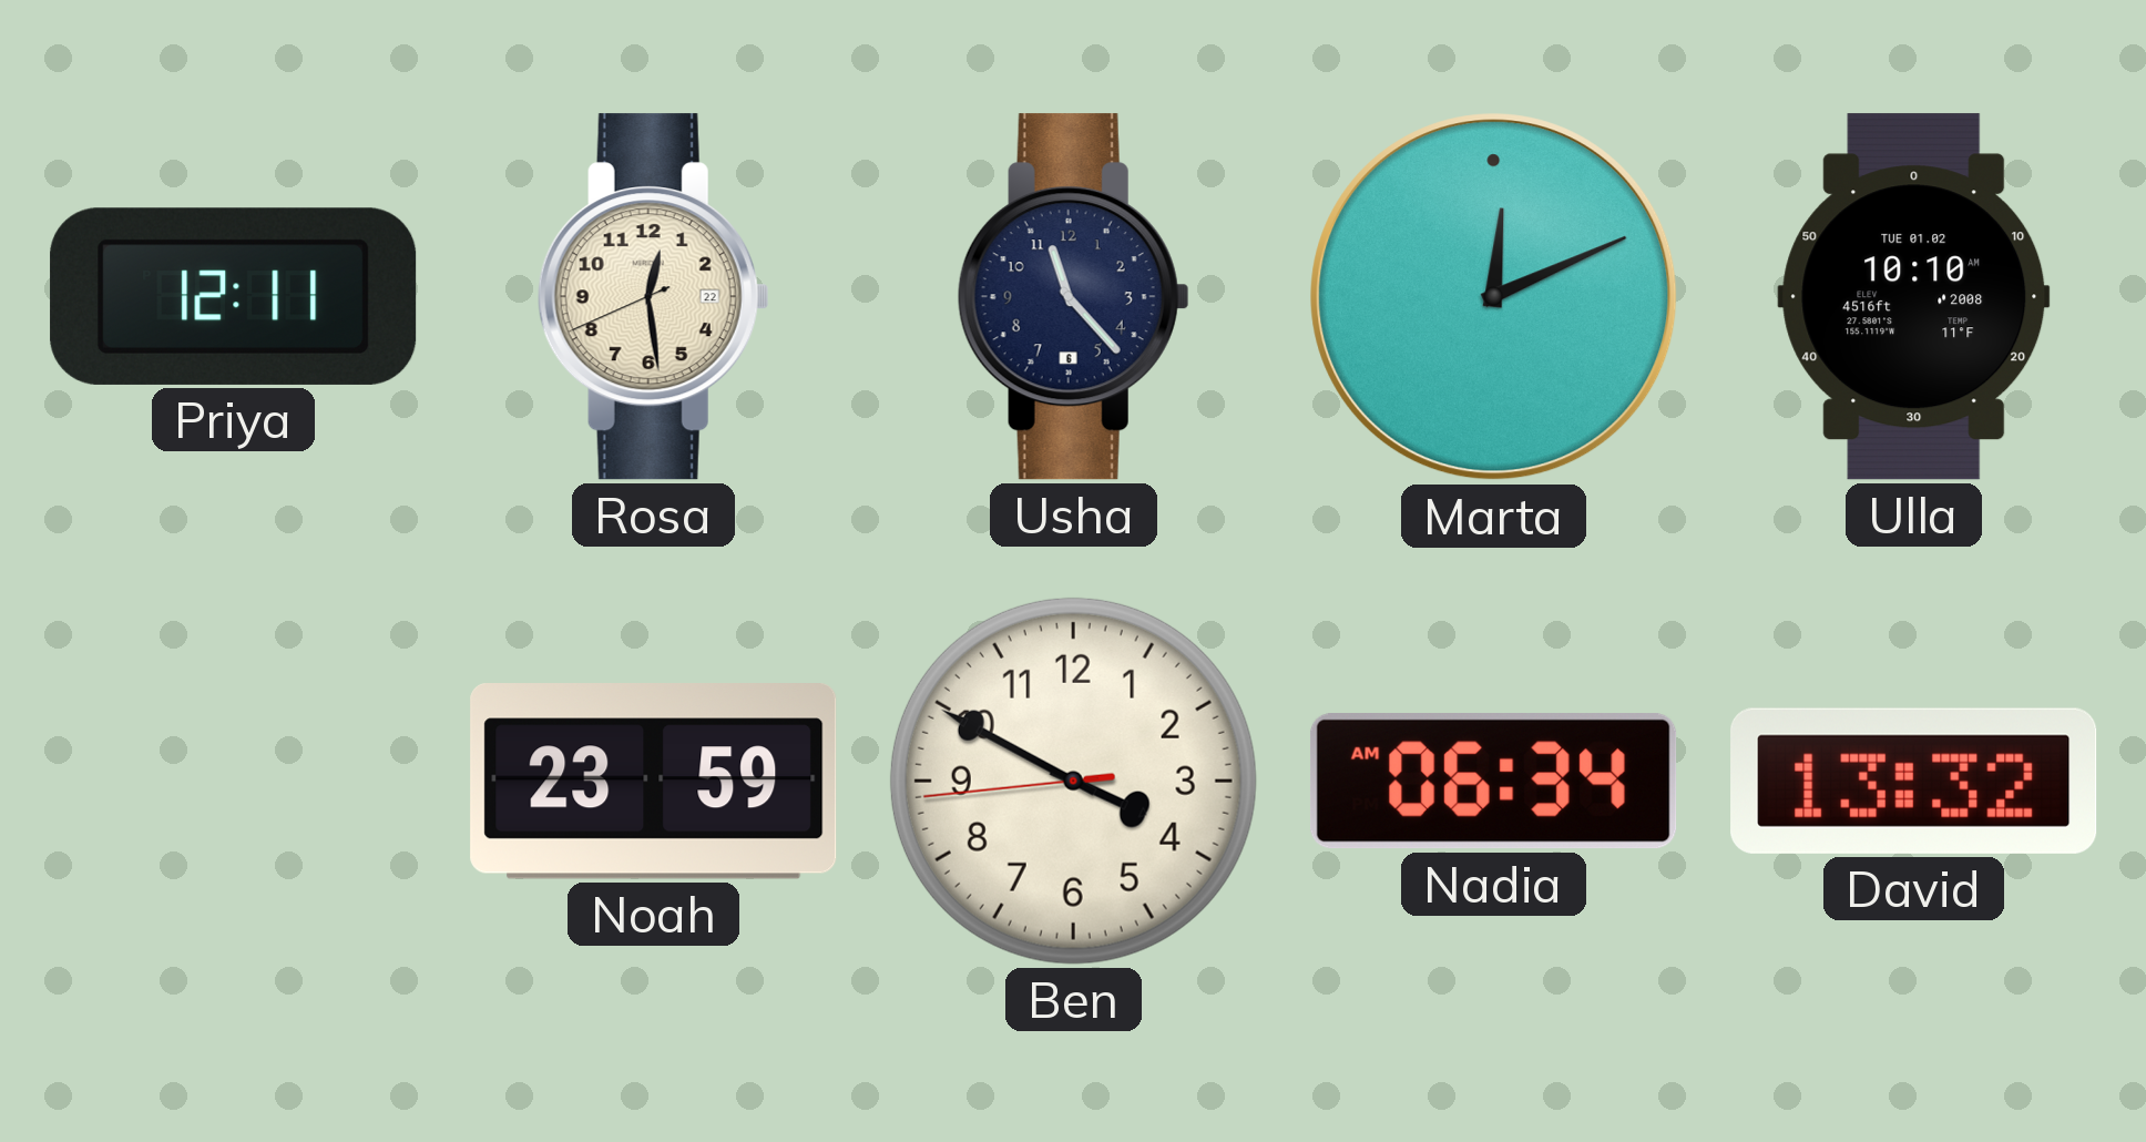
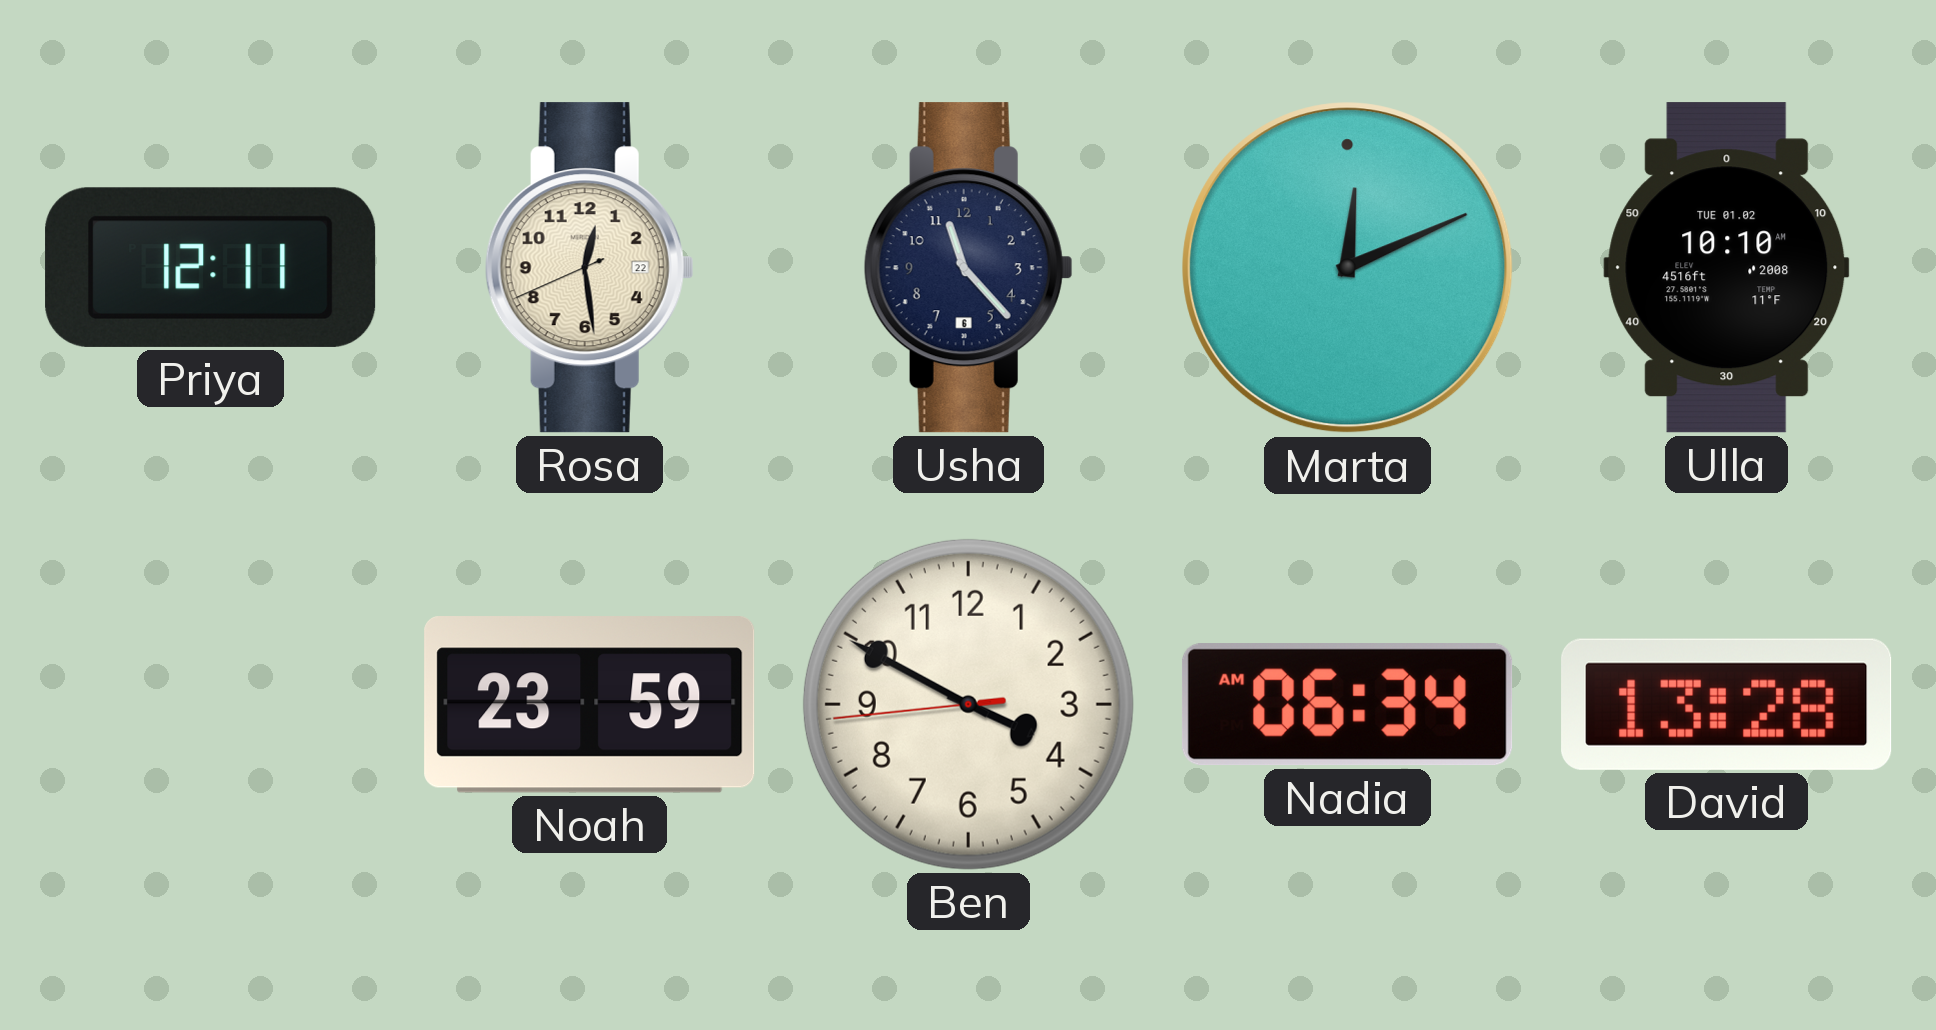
David: 13:32 -> 13:28
